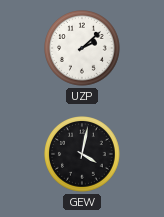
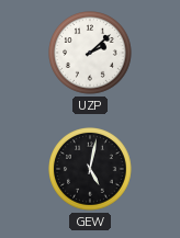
GEW: 4:02 -> 5:02
